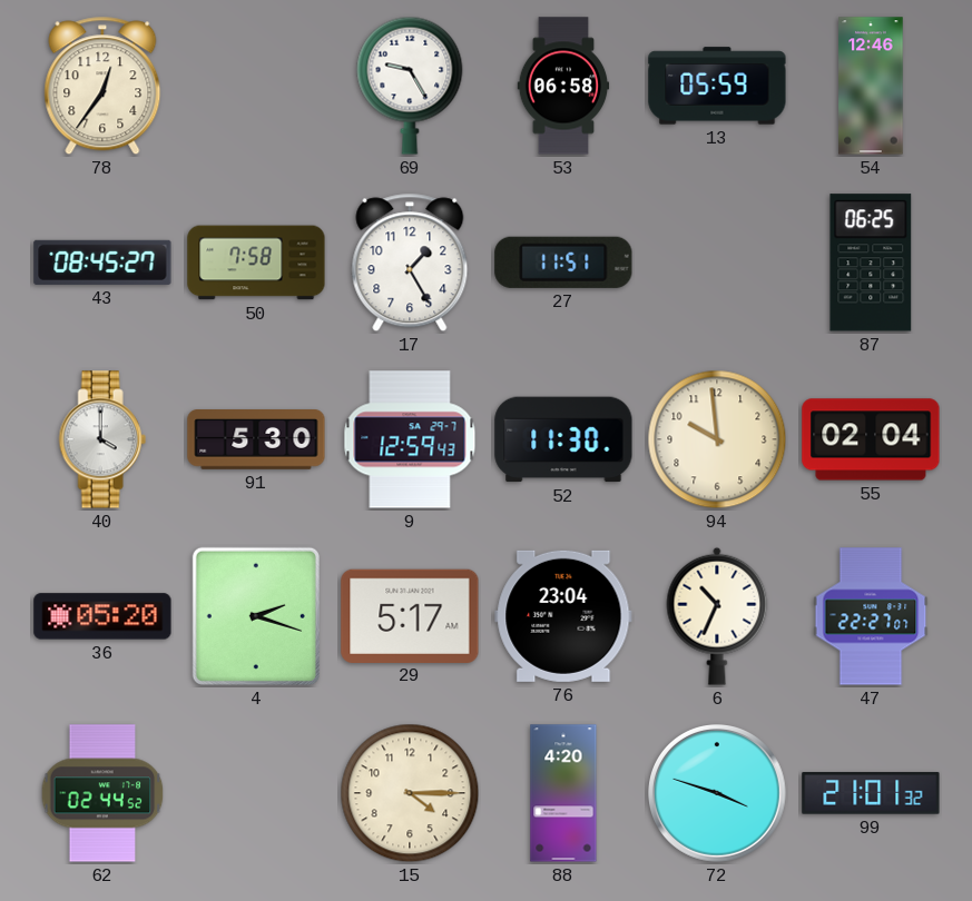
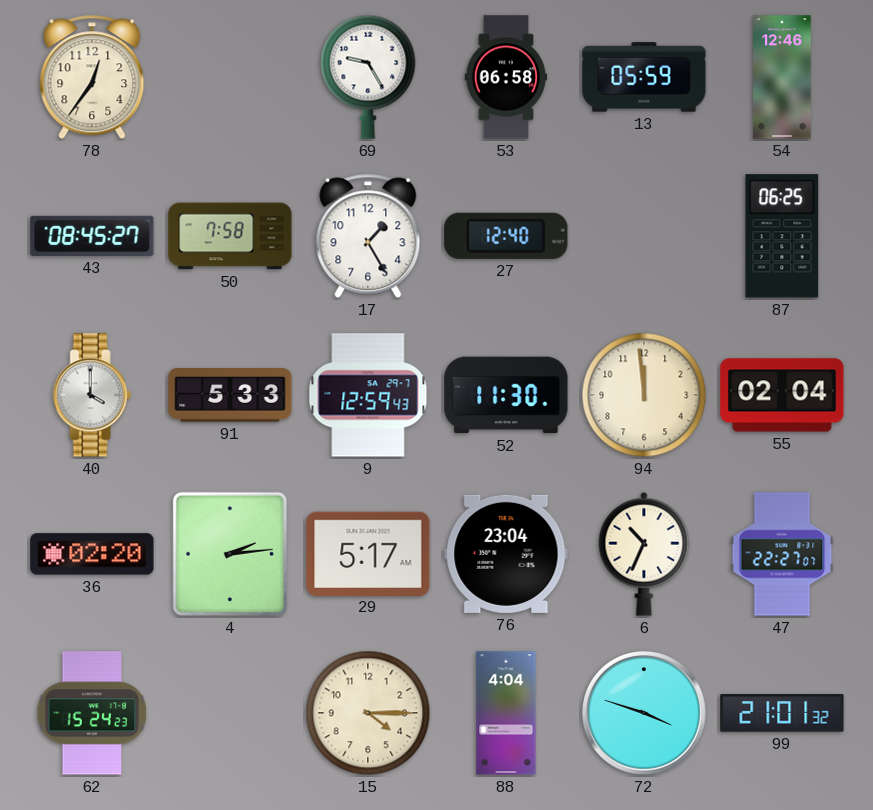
27: 11:51 -> 12:40
91: 5:30 -> 5:33
94: 9:59 -> 11:59
36: 05:20 -> 02:20
4: 2:18 -> 2:14
62: 02:44 -> 15:24
88: 4:20 -> 4:04
